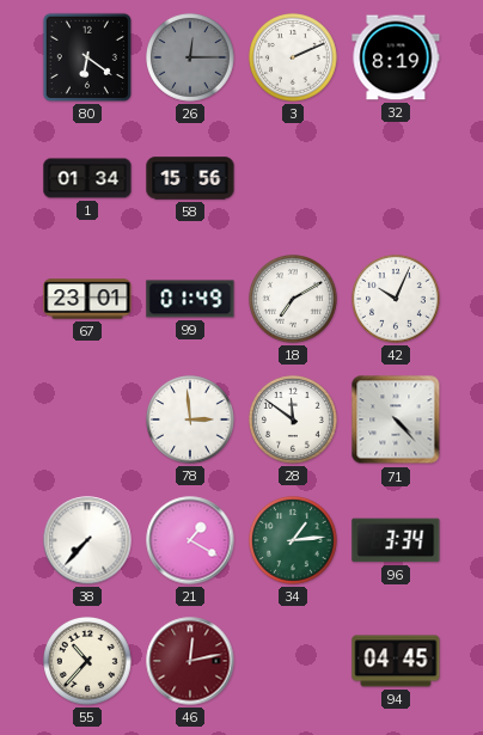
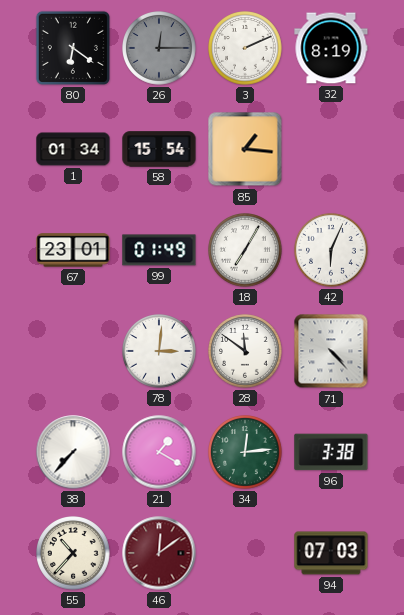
58: 15:56 -> 15:54
85: none -> 1:16
18: 7:10 -> 7:05
42: 10:04 -> 6:04
78: 2:59 -> 3:01
34: 1:14 -> 12:14
96: 3:34 -> 3:38
46: 12:13 -> 12:09
94: 04:45 -> 07:03
